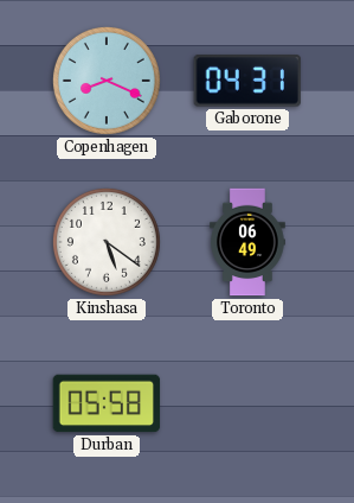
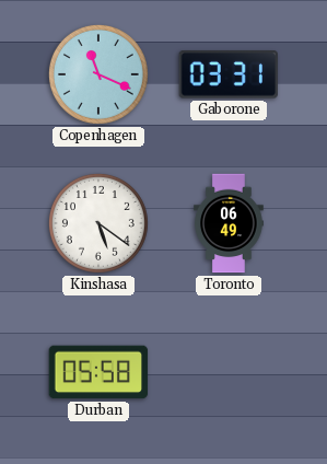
Copenhagen: 8:19 -> 11:19
Gaborone: 04:31 -> 03:31
